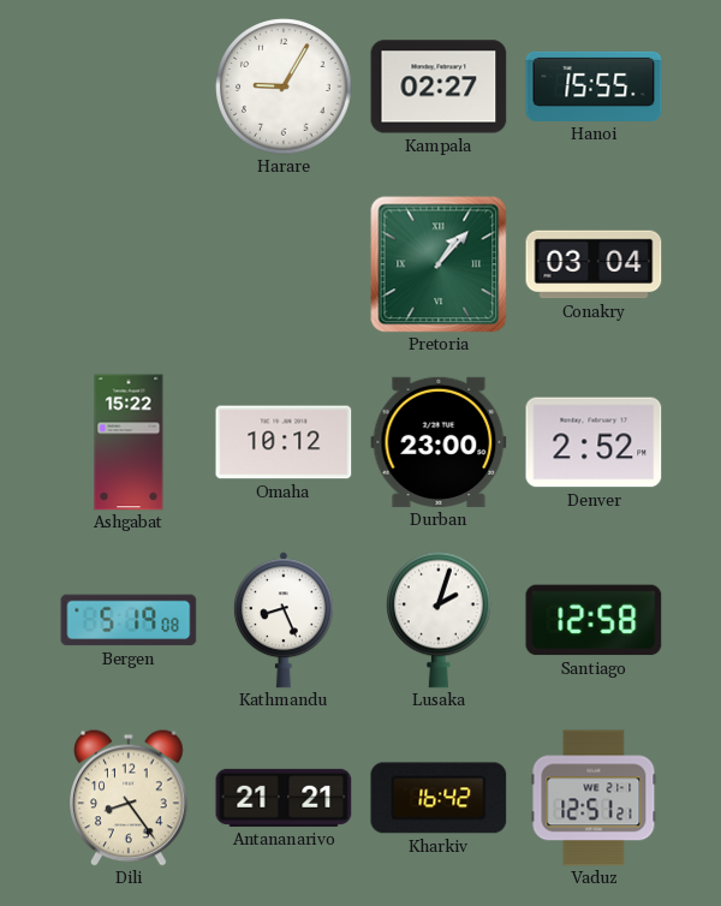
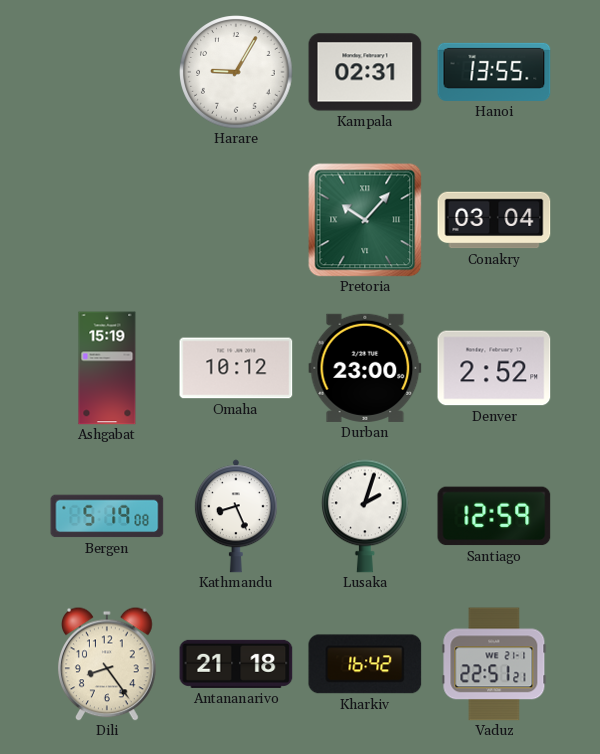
Kampala: 02:27 -> 02:31
Hanoi: 15:55 -> 13:55
Pretoria: 1:07 -> 10:07
Ashgabat: 15:22 -> 15:19
Santiago: 12:58 -> 12:59
Antananarivo: 21:21 -> 21:18
Vaduz: 12:51 -> 22:51
